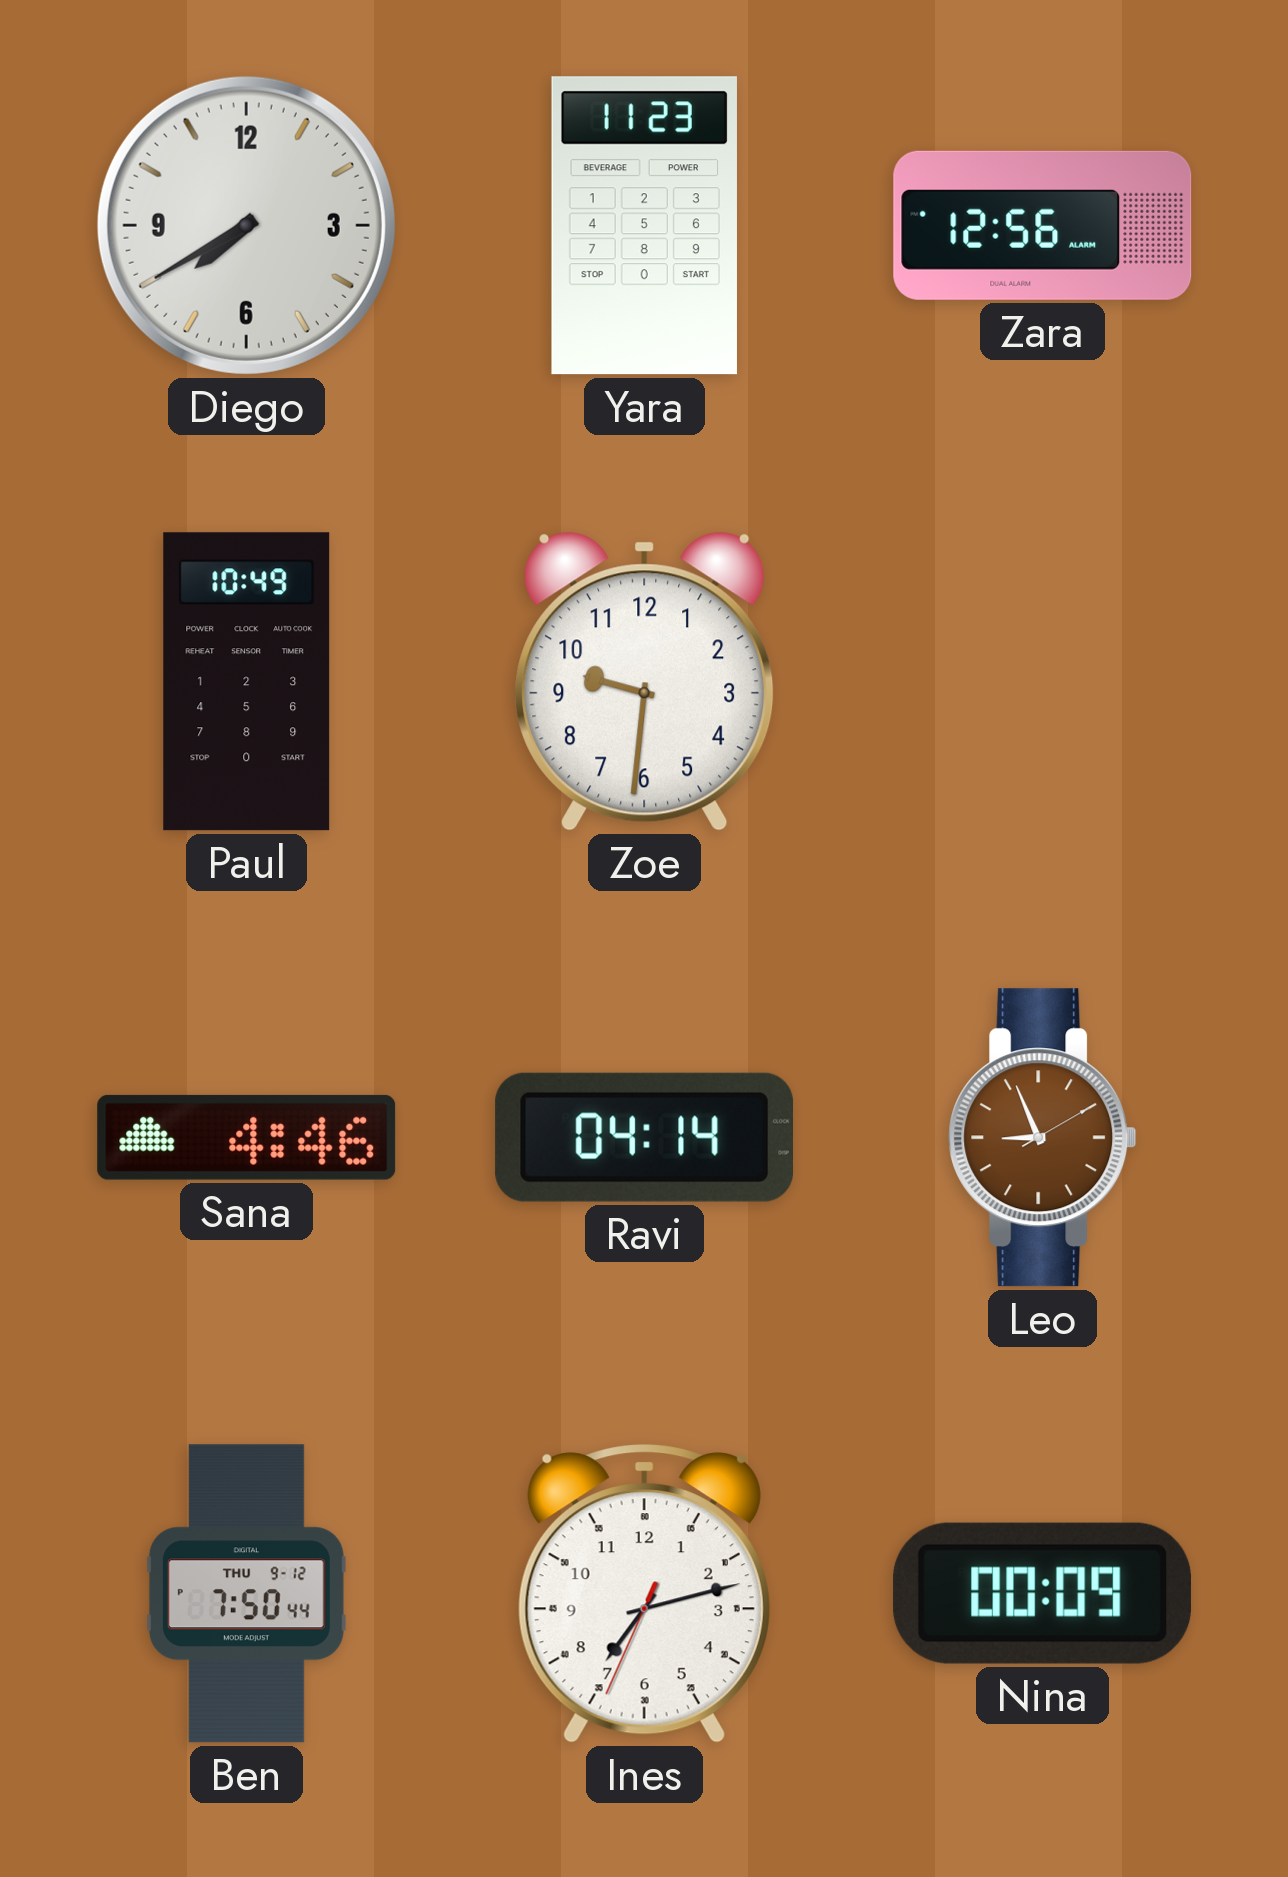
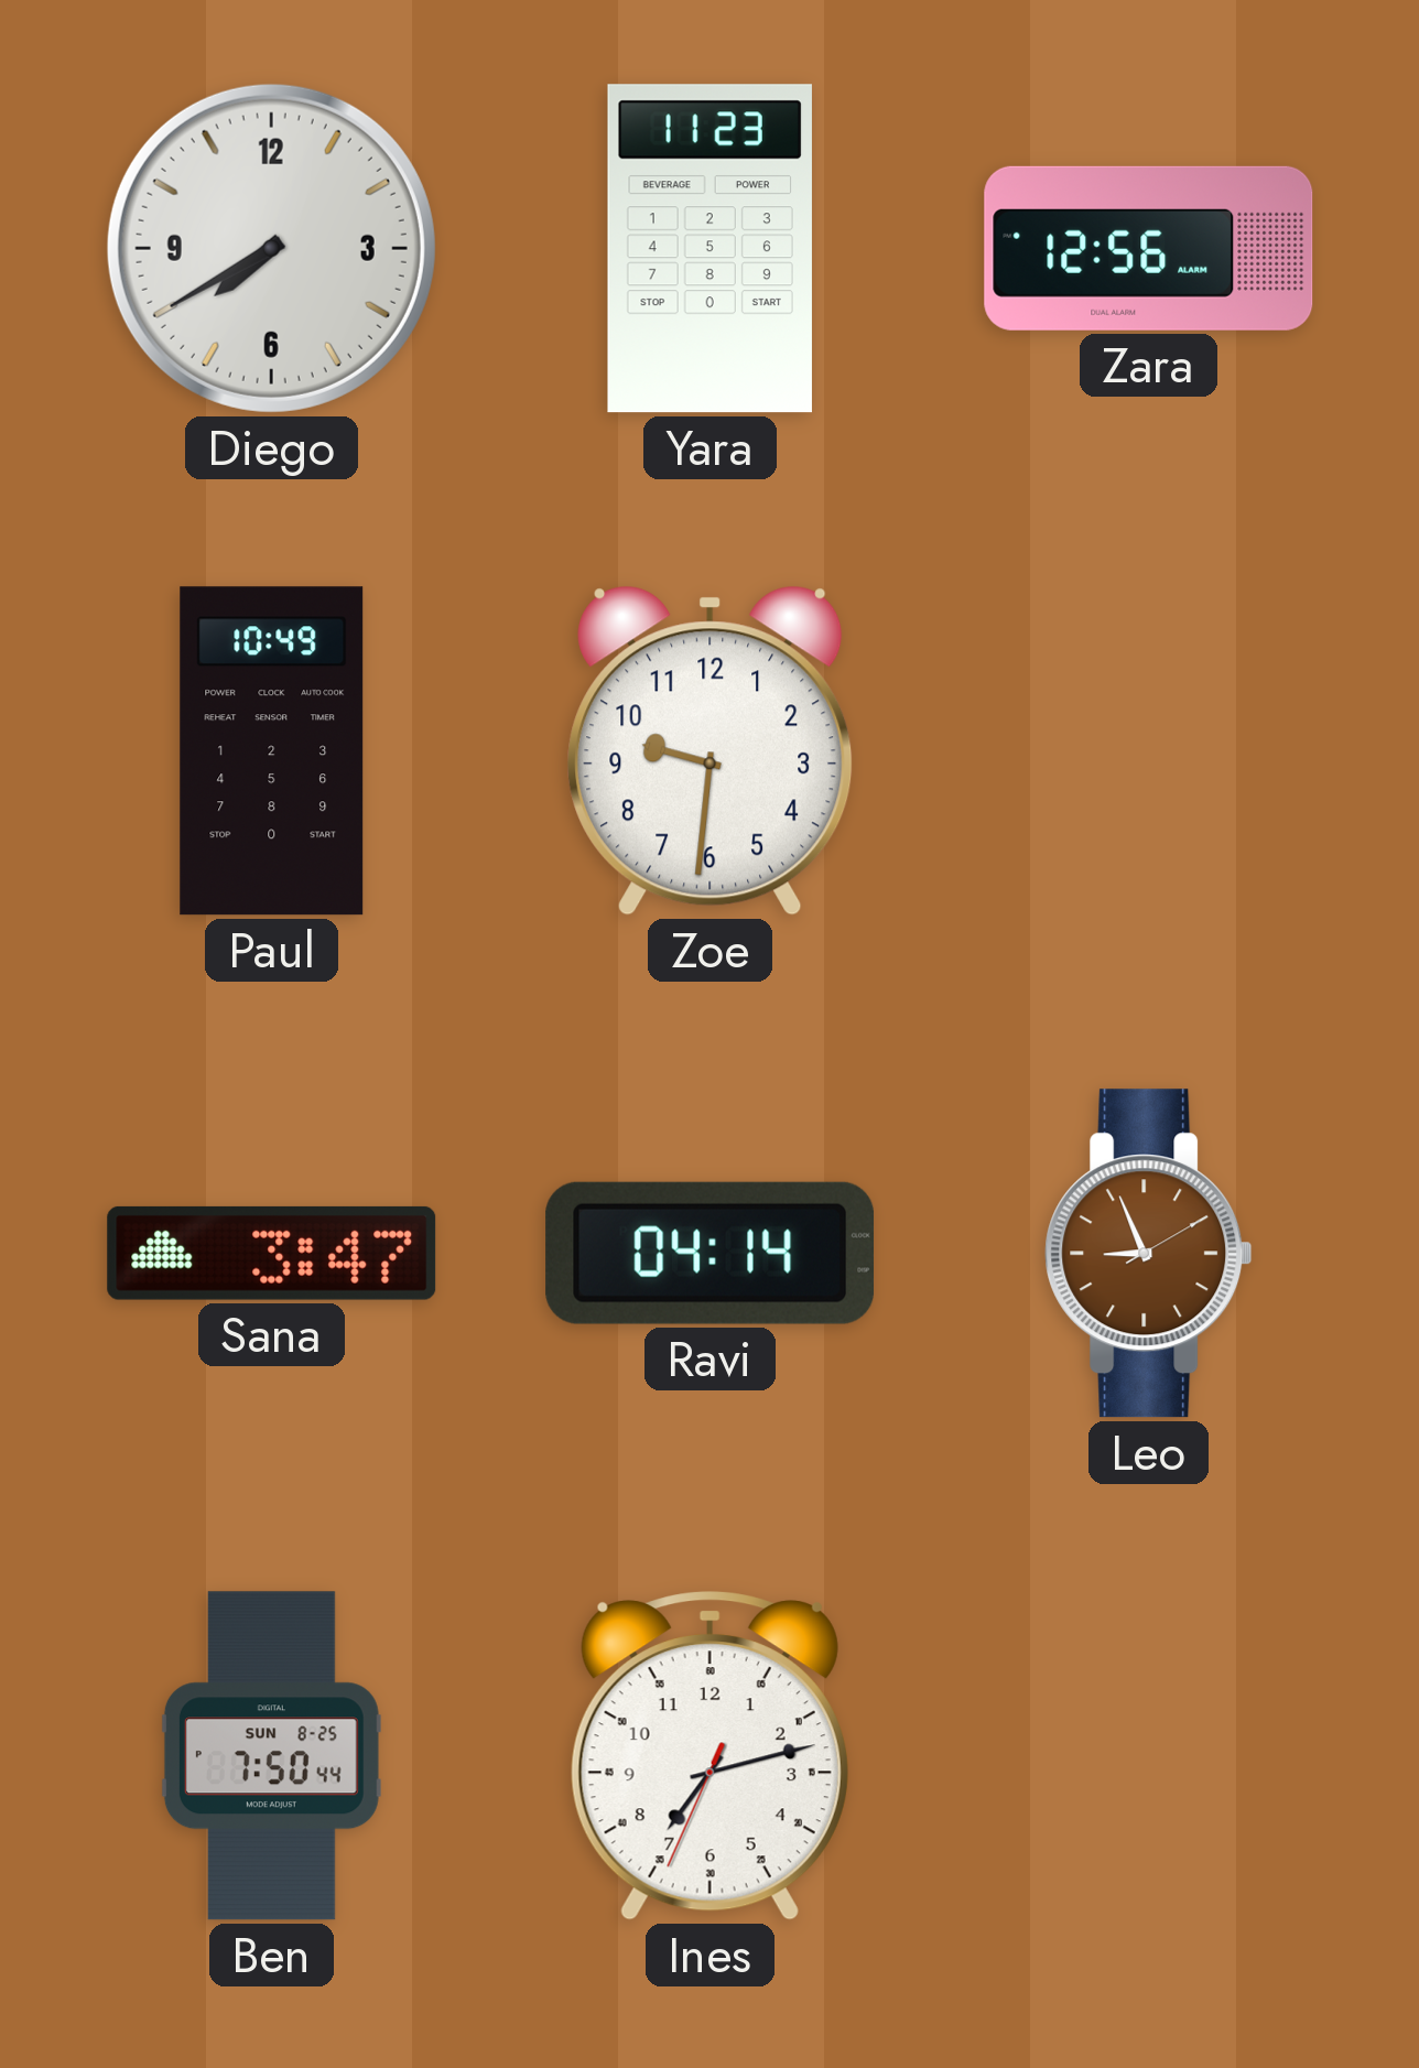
Sana: 4:46 -> 3:47
Ben date: THU 9-12 -> SUN 8-25
Nina: 00:09 -> none
